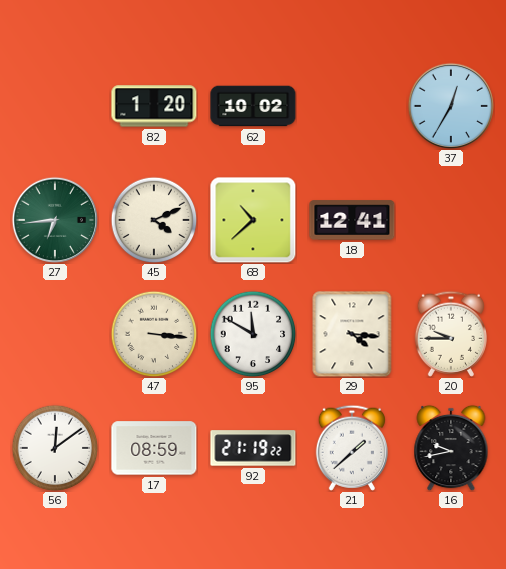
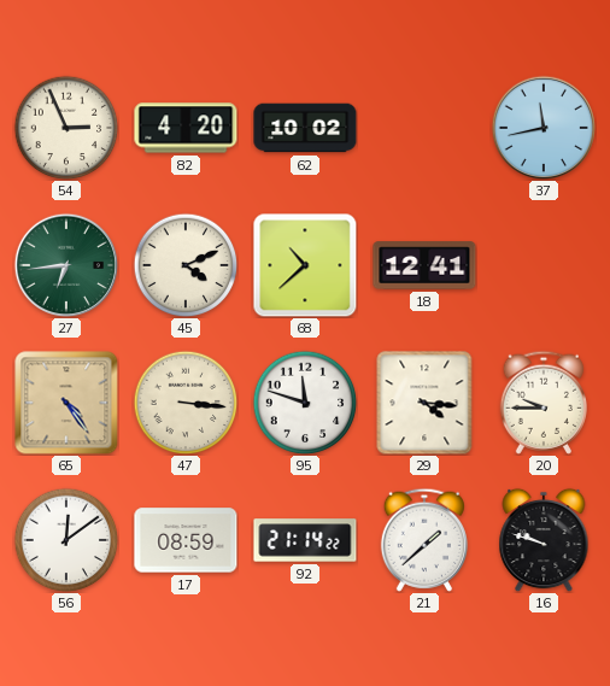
54: none -> 2:56
82: 1:20 -> 4:20
37: 12:35 -> 11:43
65: none -> 4:24
95: 11:50 -> 11:48
92: 21:19 -> 21:14
16: 9:43 -> 9:48
